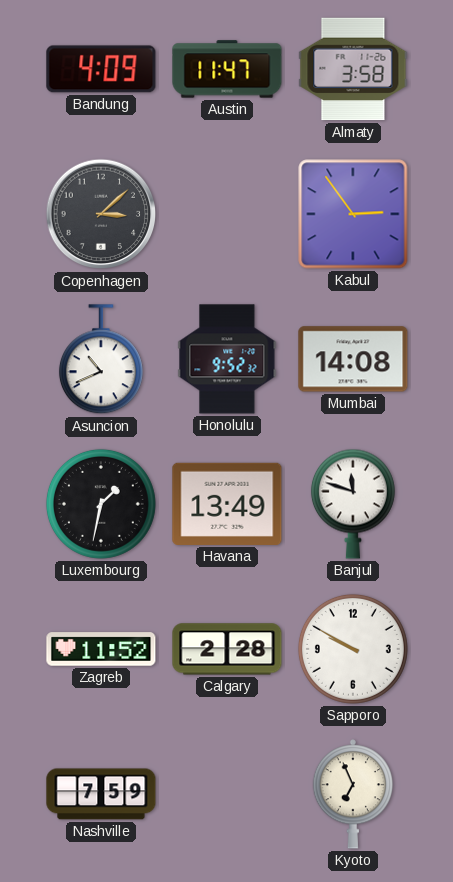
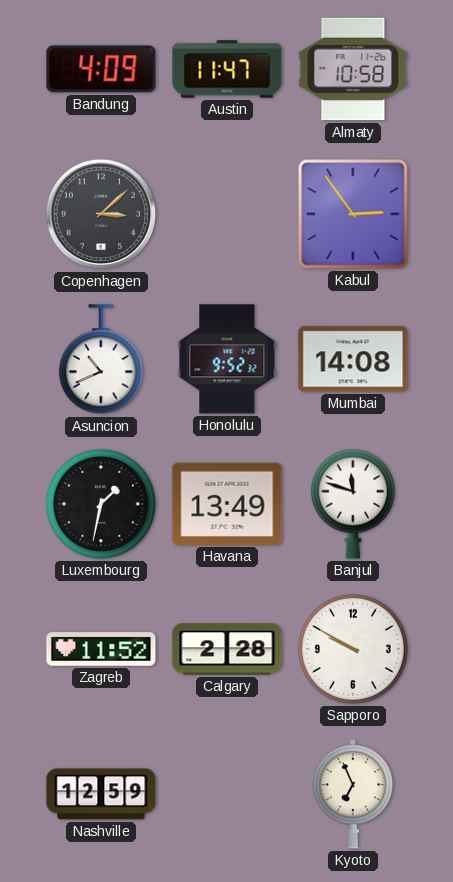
Almaty: 3:58 -> 10:58
Nashville: 7:59 -> 12:59
